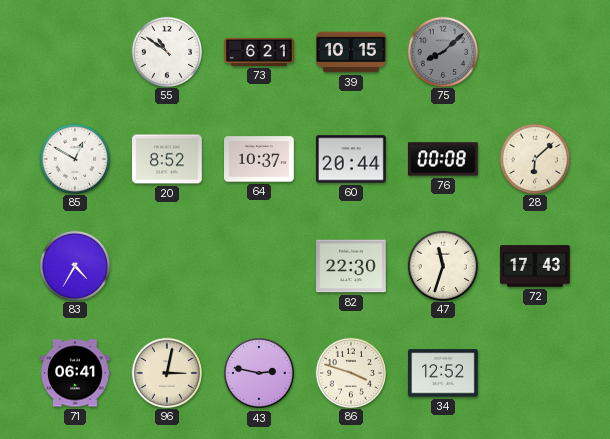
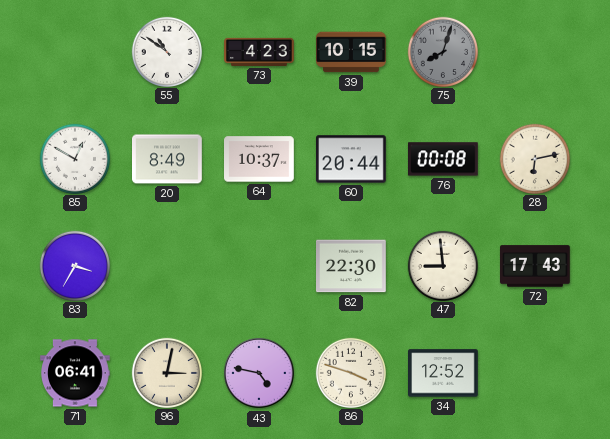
73: 6:21 -> 4:23
75: 8:08 -> 8:03
20: 8:52 -> 8:49
28: 6:08 -> 6:13
83: 4:35 -> 3:35
47: 11:33 -> 8:59
43: 2:47 -> 4:47
